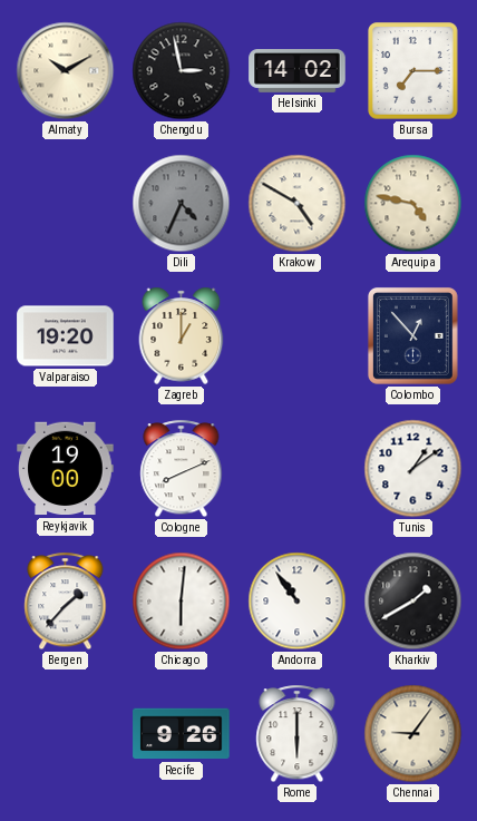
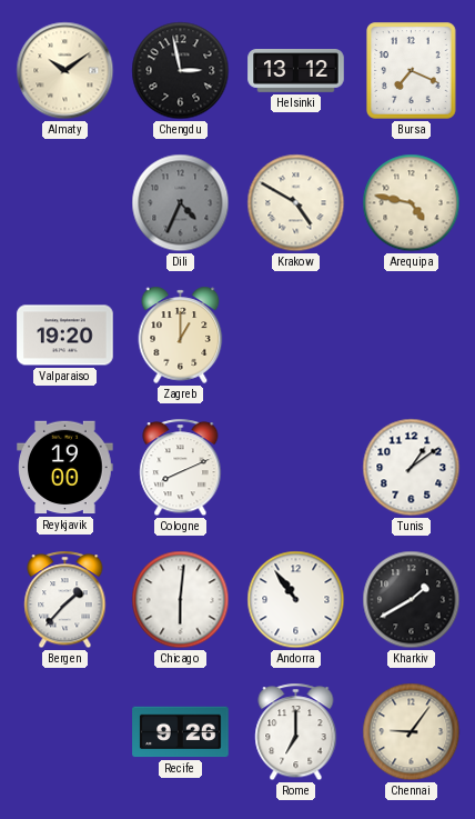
Almaty: 10:10 -> 10:09
Helsinki: 14:02 -> 13:12
Bursa: 7:15 -> 7:19
Colombo: 12:53 -> none
Rome: 6:00 -> 7:00
